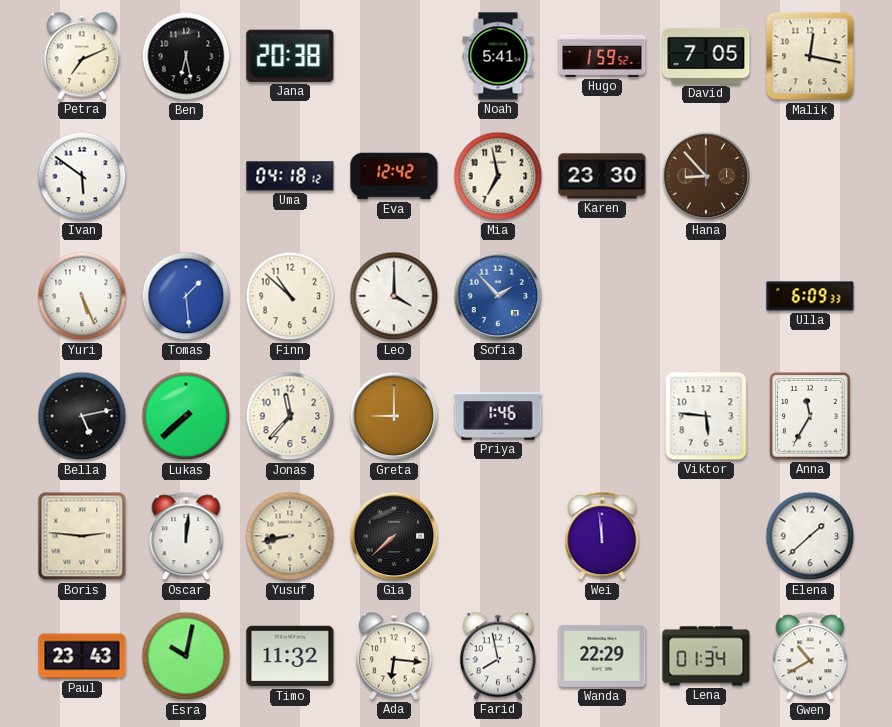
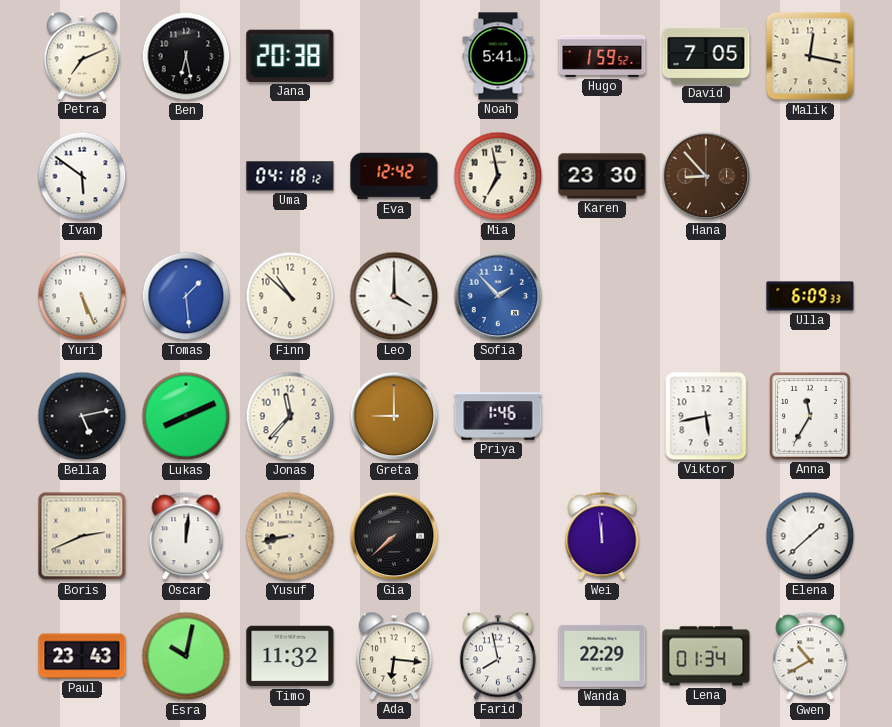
Lukas: 7:38 -> 8:11
Viktor: 5:46 -> 5:43
Boris: 2:46 -> 2:41
